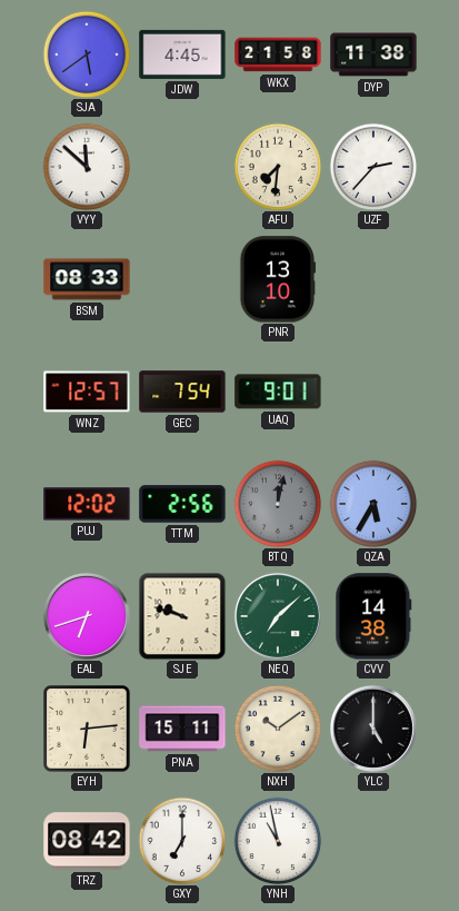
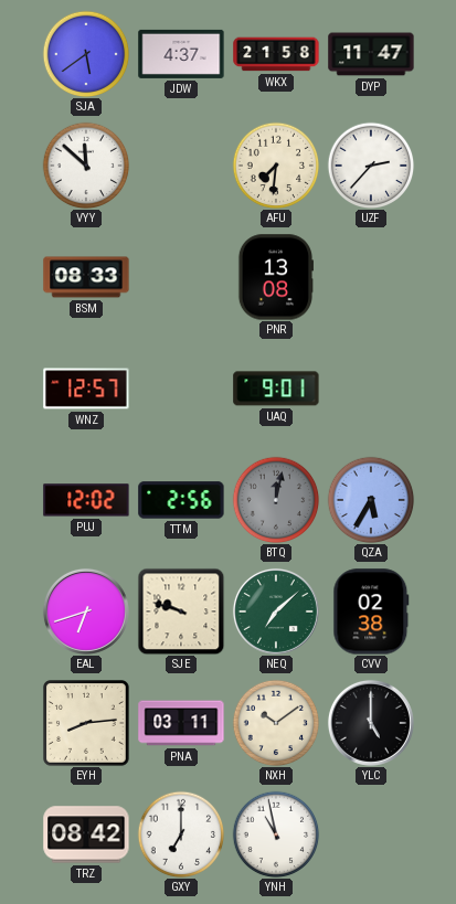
JDW: 4:45 -> 4:37
DYP: 11:38 -> 11:47
PNR: 13:10 -> 13:08
GEC: 7:54 -> none
CVV: 14:38 -> 02:38
EYH: 6:14 -> 8:14
PNA: 15:11 -> 03:11
